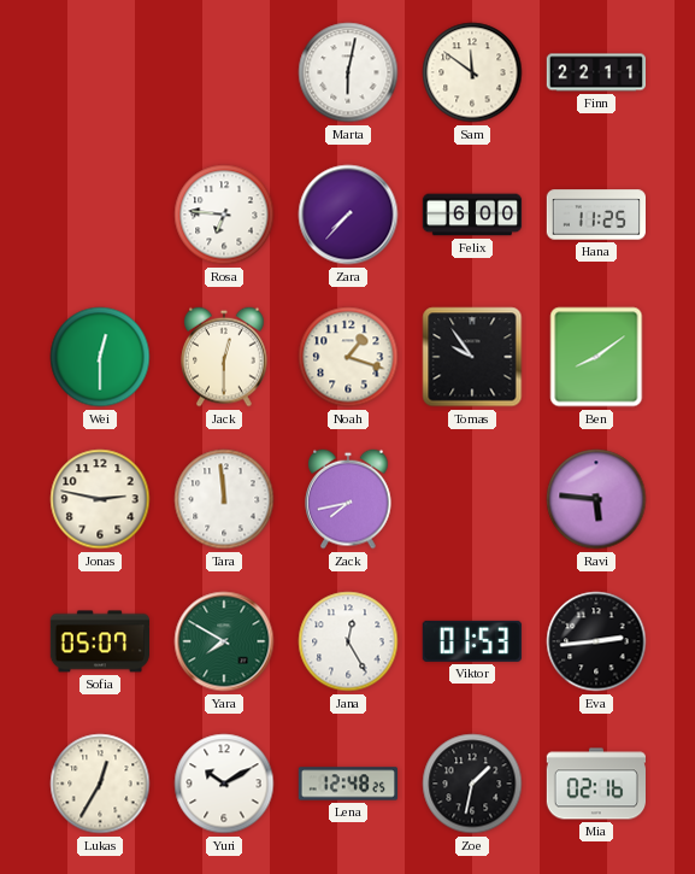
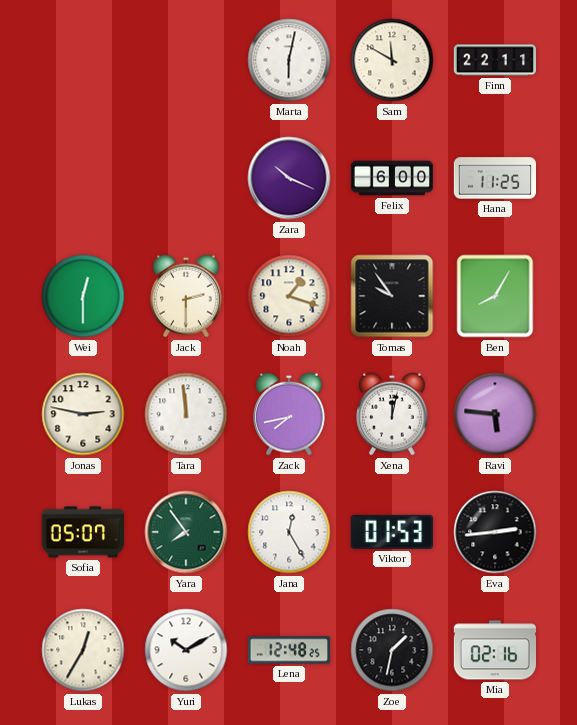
Sam: 11:51 -> 11:50
Rosa: 6:46 -> none
Zara: 7:37 -> 10:19
Jack: 12:30 -> 2:30
Ben: 8:09 -> 8:05
Xena: none -> 12:02
Yara: 7:50 -> 7:54
